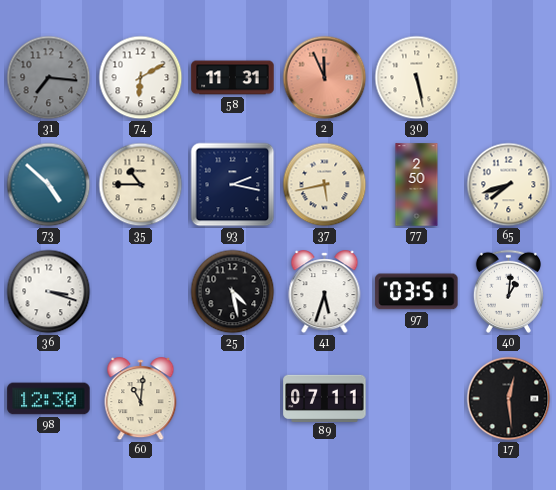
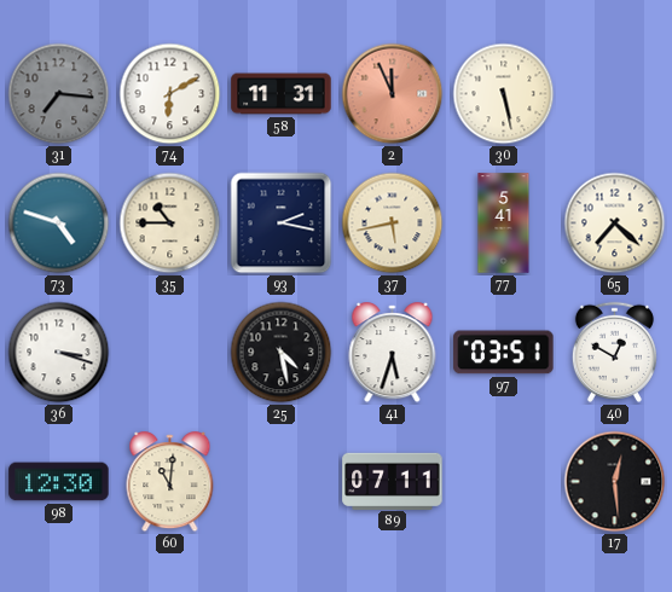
73: 4:52 -> 4:48
77: 2:50 -> 5:41
65: 7:42 -> 7:22
40: 1:01 -> 12:50
